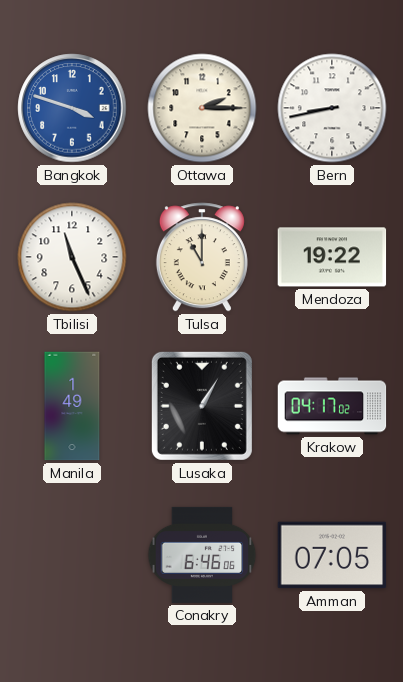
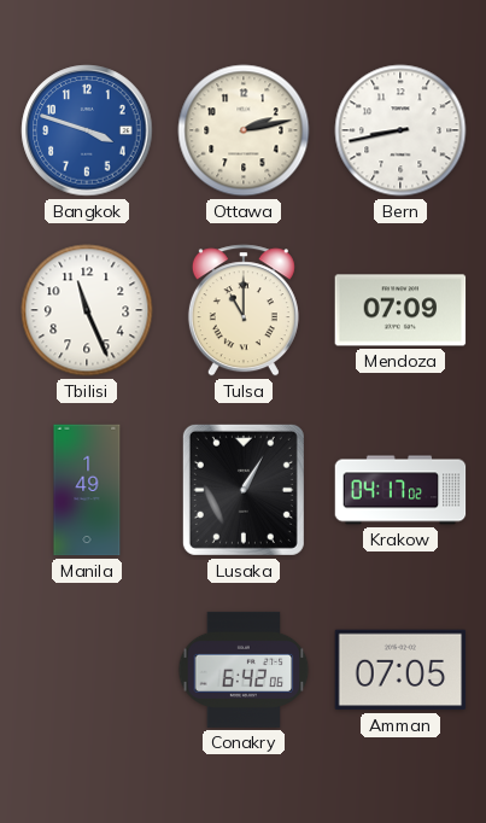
Ottawa: 2:15 -> 2:13
Mendoza: 19:22 -> 07:09
Conakry: 6:46 -> 6:42
